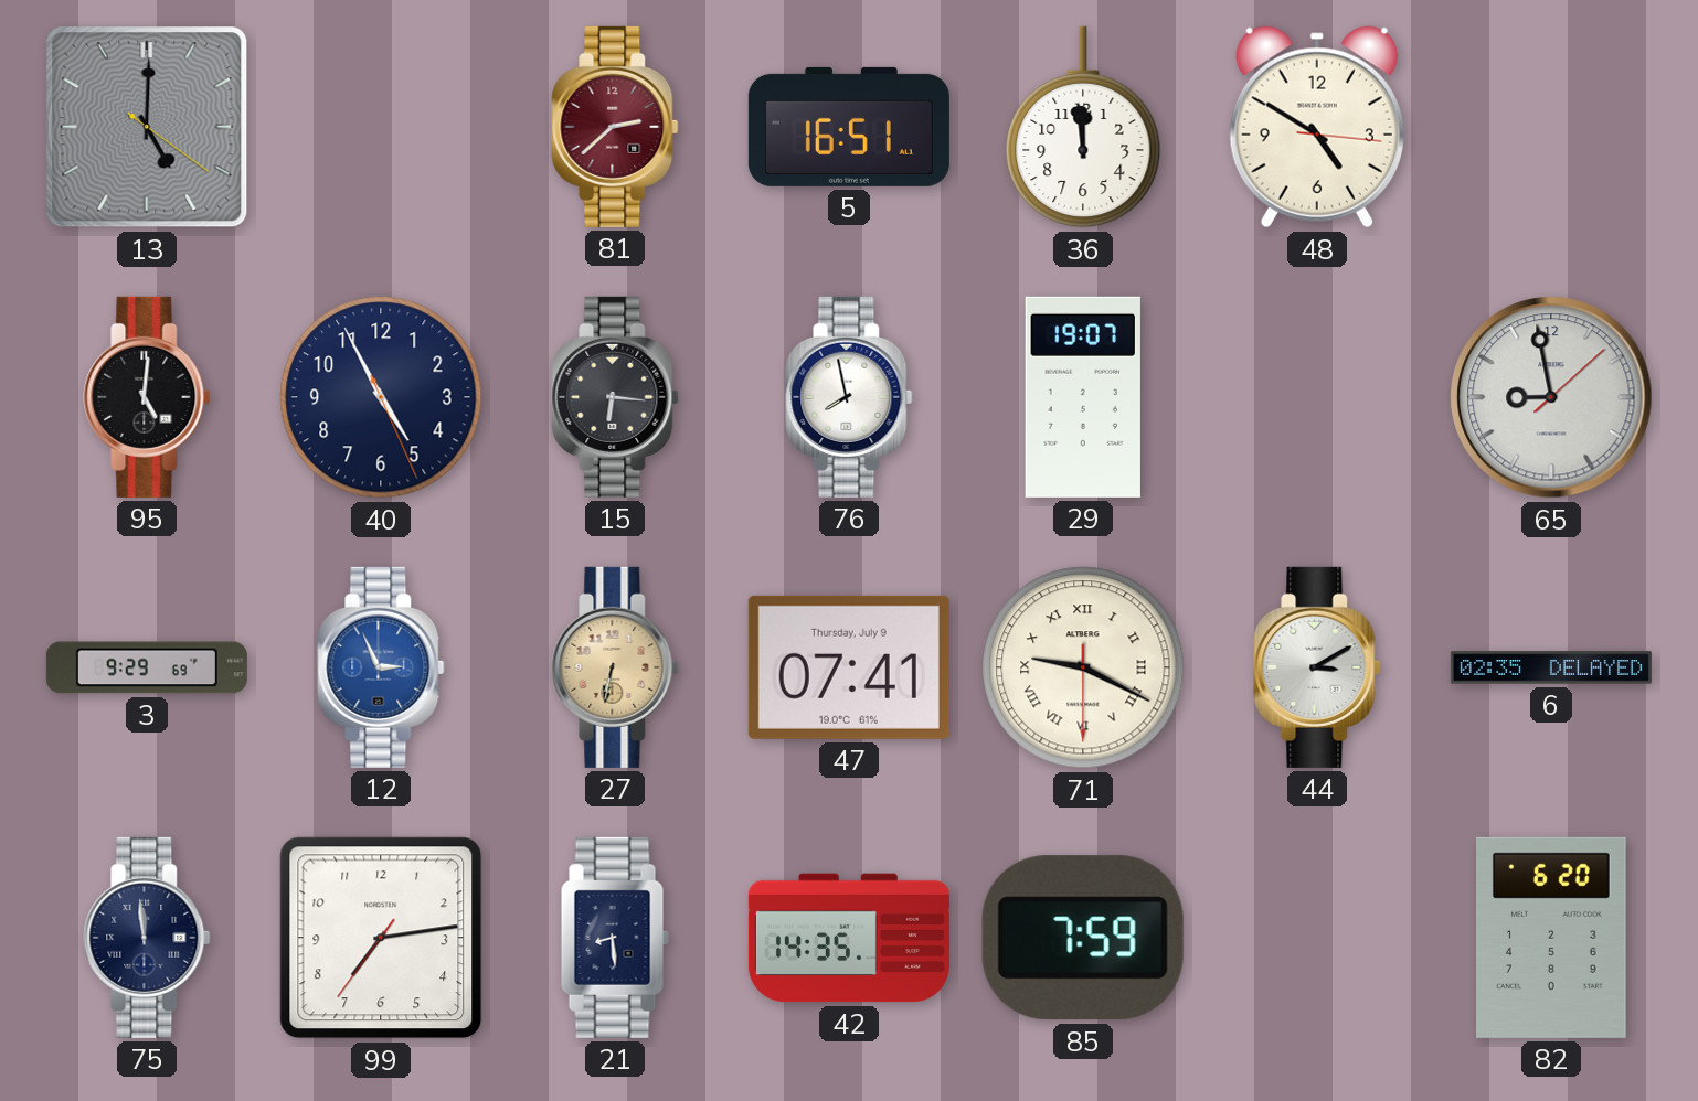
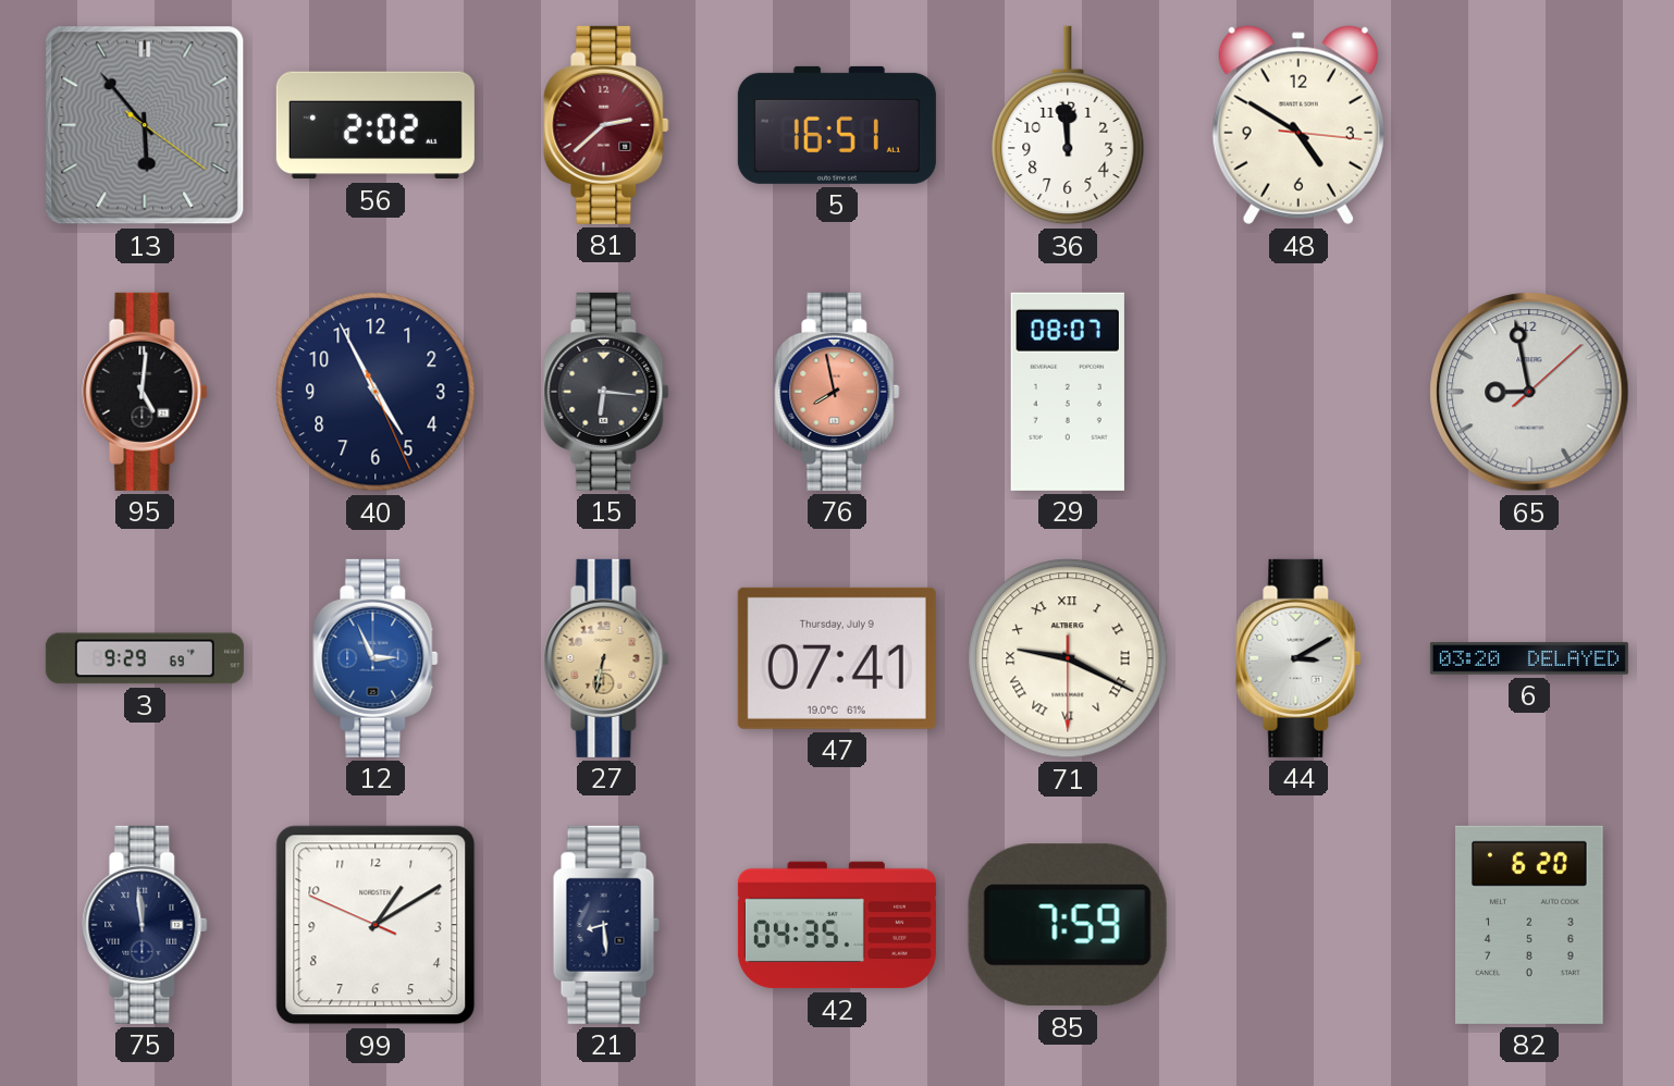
13: 5:00 -> 5:53
56: none -> 2:02
76 dial: white -> salmon
29: 19:07 -> 08:07
6: 02:35 -> 03:20
99: 7:13 -> 1:09
42: 14:35 -> 04:35
